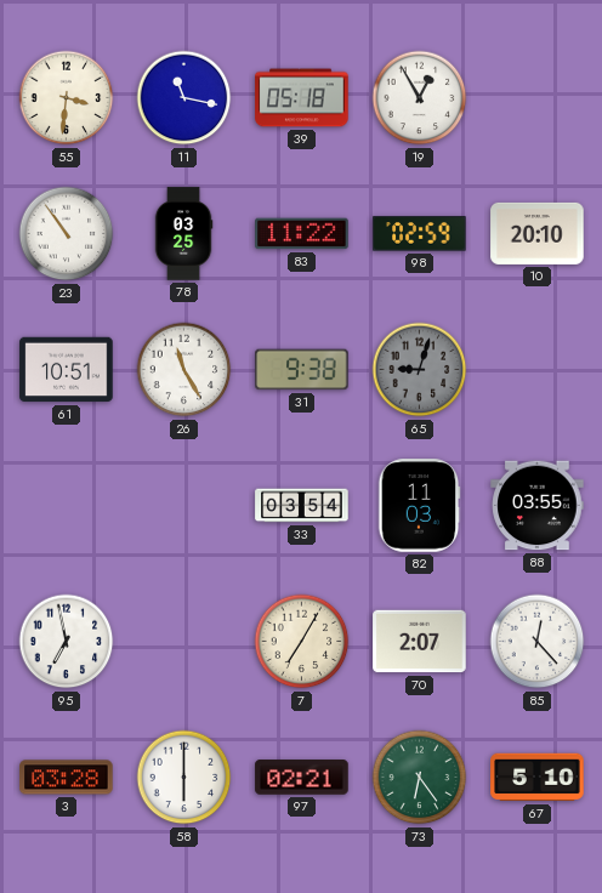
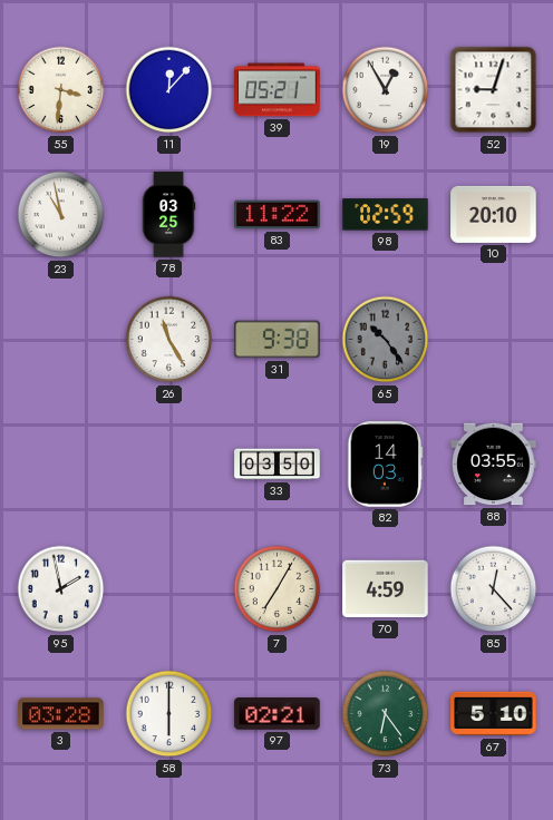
11: 11:17 -> 12:07
39: 05:18 -> 05:21
52: none -> 9:03
23: 10:54 -> 10:58
61: 10:51 -> none
65: 9:03 -> 10:24
33: 03:54 -> 03:50
82: 11:03 -> 14:03
95: 6:58 -> 1:58
70: 2:07 -> 4:59
